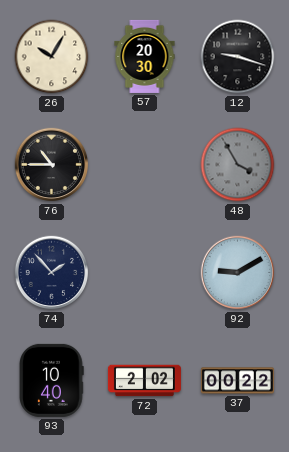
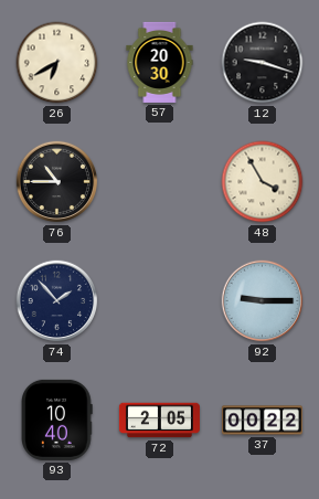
26: 10:05 -> 6:40
48 dial: grey -> cream
92: 9:10 -> 9:15
72: 2:02 -> 2:05
